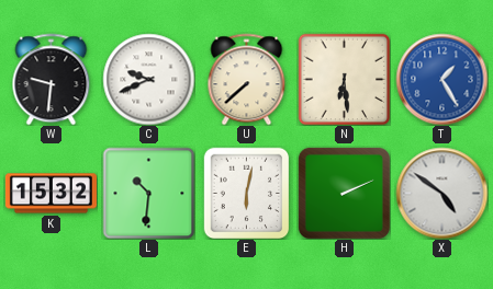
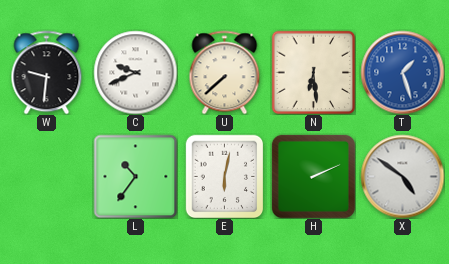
T: 1:25 -> 1:27
K: 15:32 -> none
L: 10:31 -> 10:36
